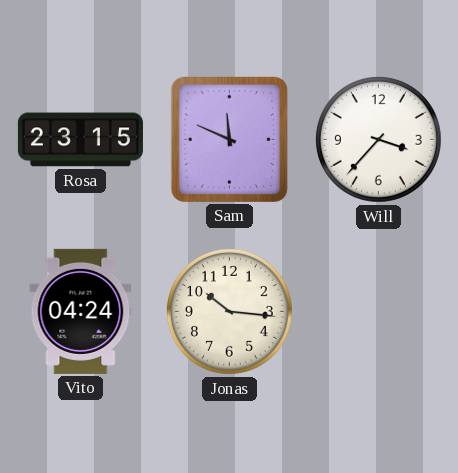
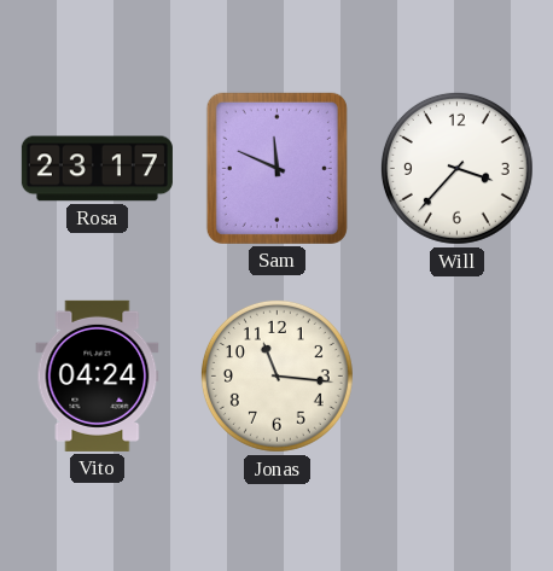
Rosa: 23:15 -> 23:17
Jonas: 10:16 -> 11:16
